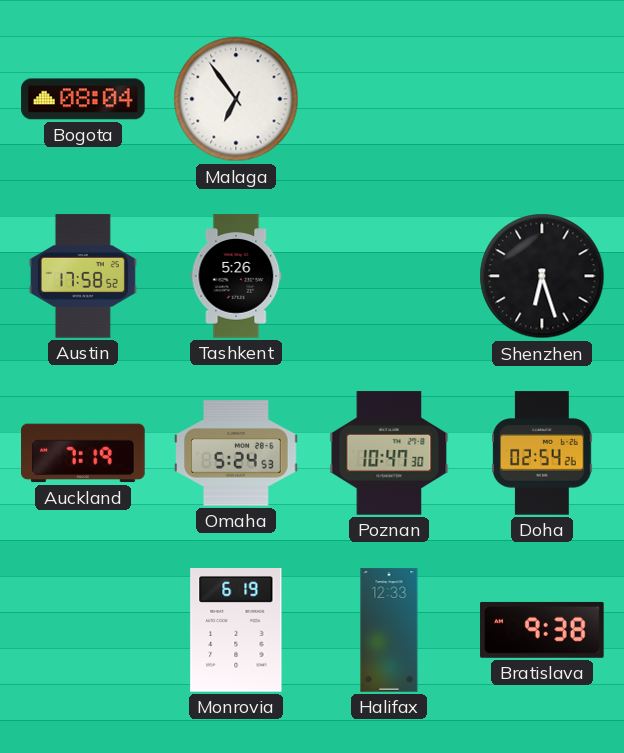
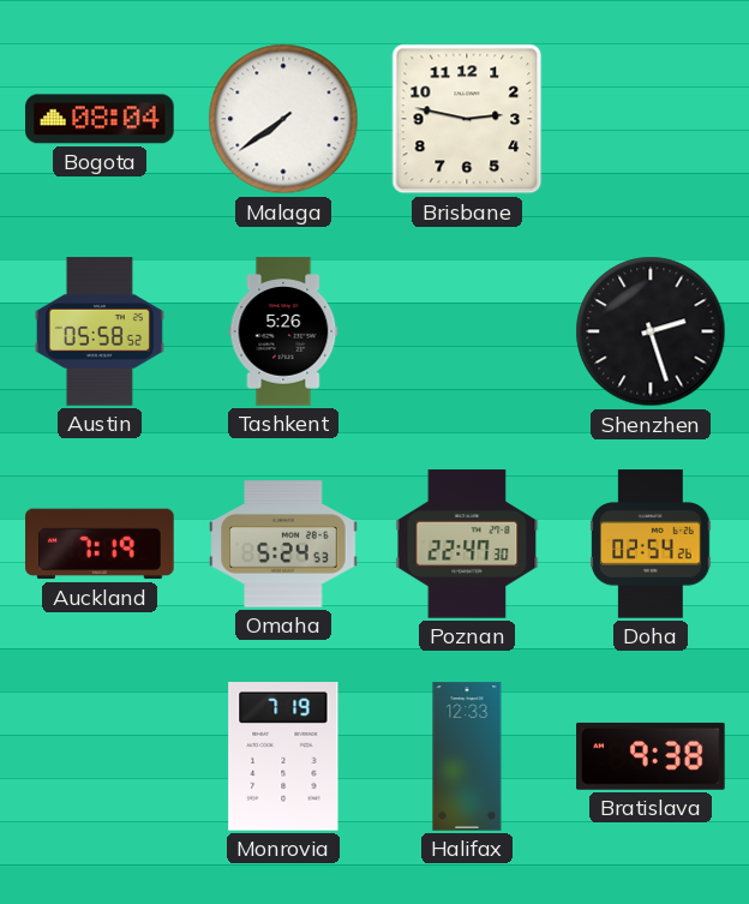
Malaga: 6:54 -> 7:39
Brisbane: none -> 2:47
Austin: 17:58 -> 05:58
Shenzhen: 6:27 -> 2:27
Poznan: 10:47 -> 22:47
Monrovia: 6:19 -> 7:19
